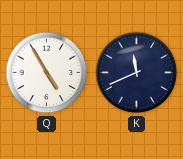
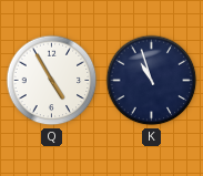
K: 11:41 -> 10:57
